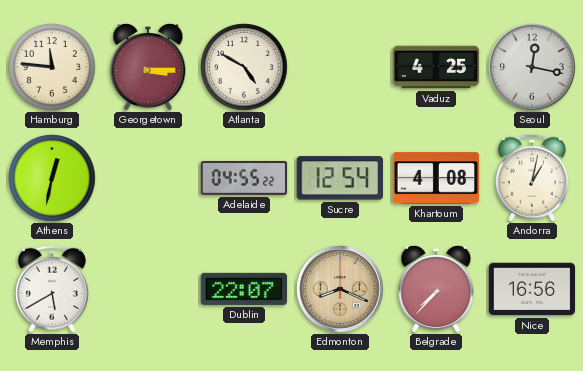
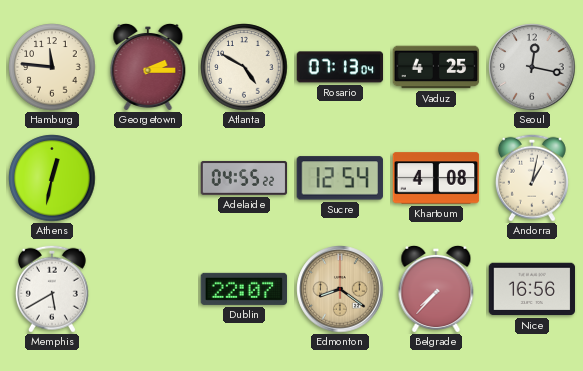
Georgetown: 3:15 -> 2:15
Rosario: none -> 07:13
Edmonton: 8:19 -> 8:21
